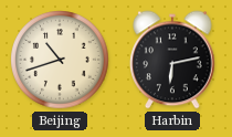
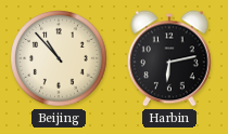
Beijing: 10:42 -> 10:53
